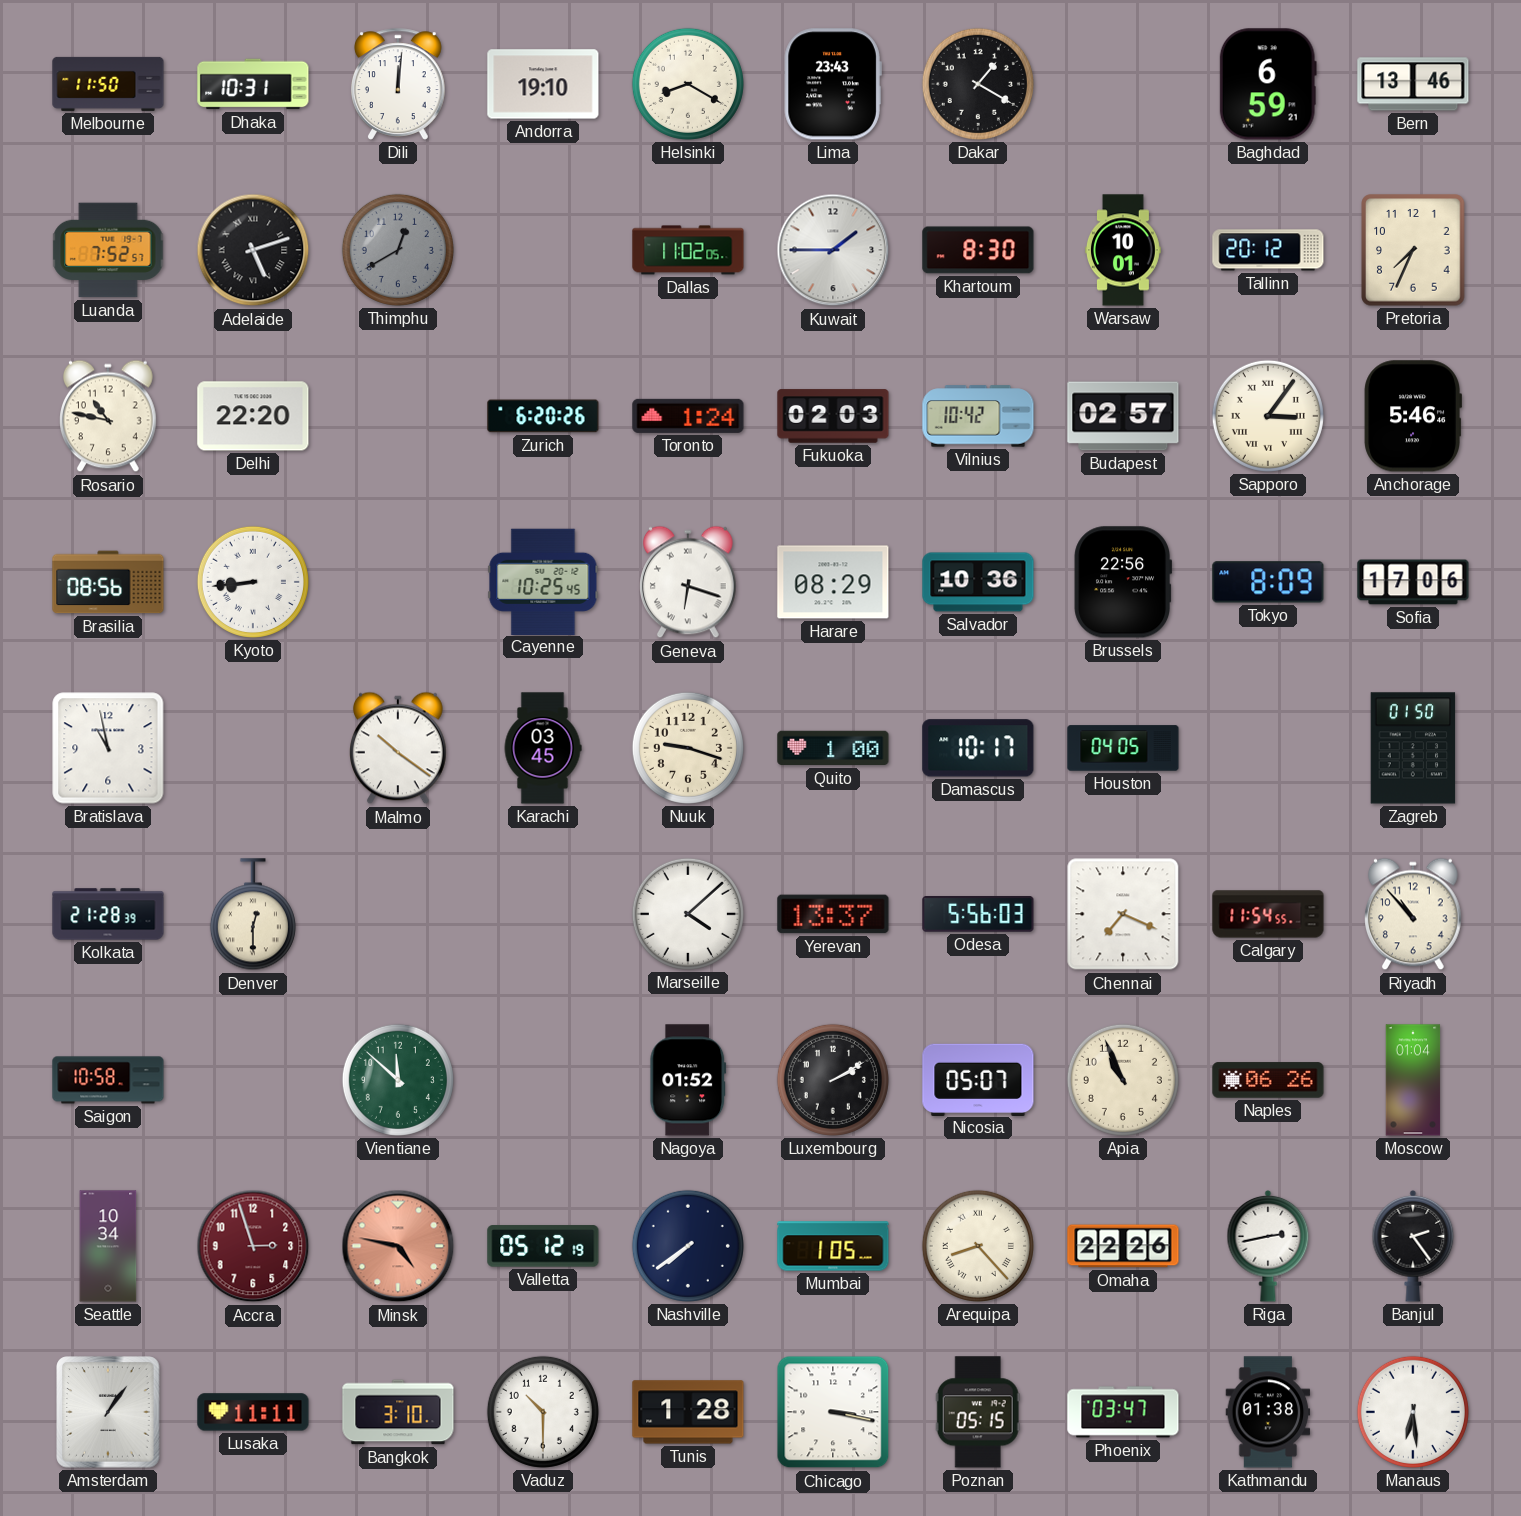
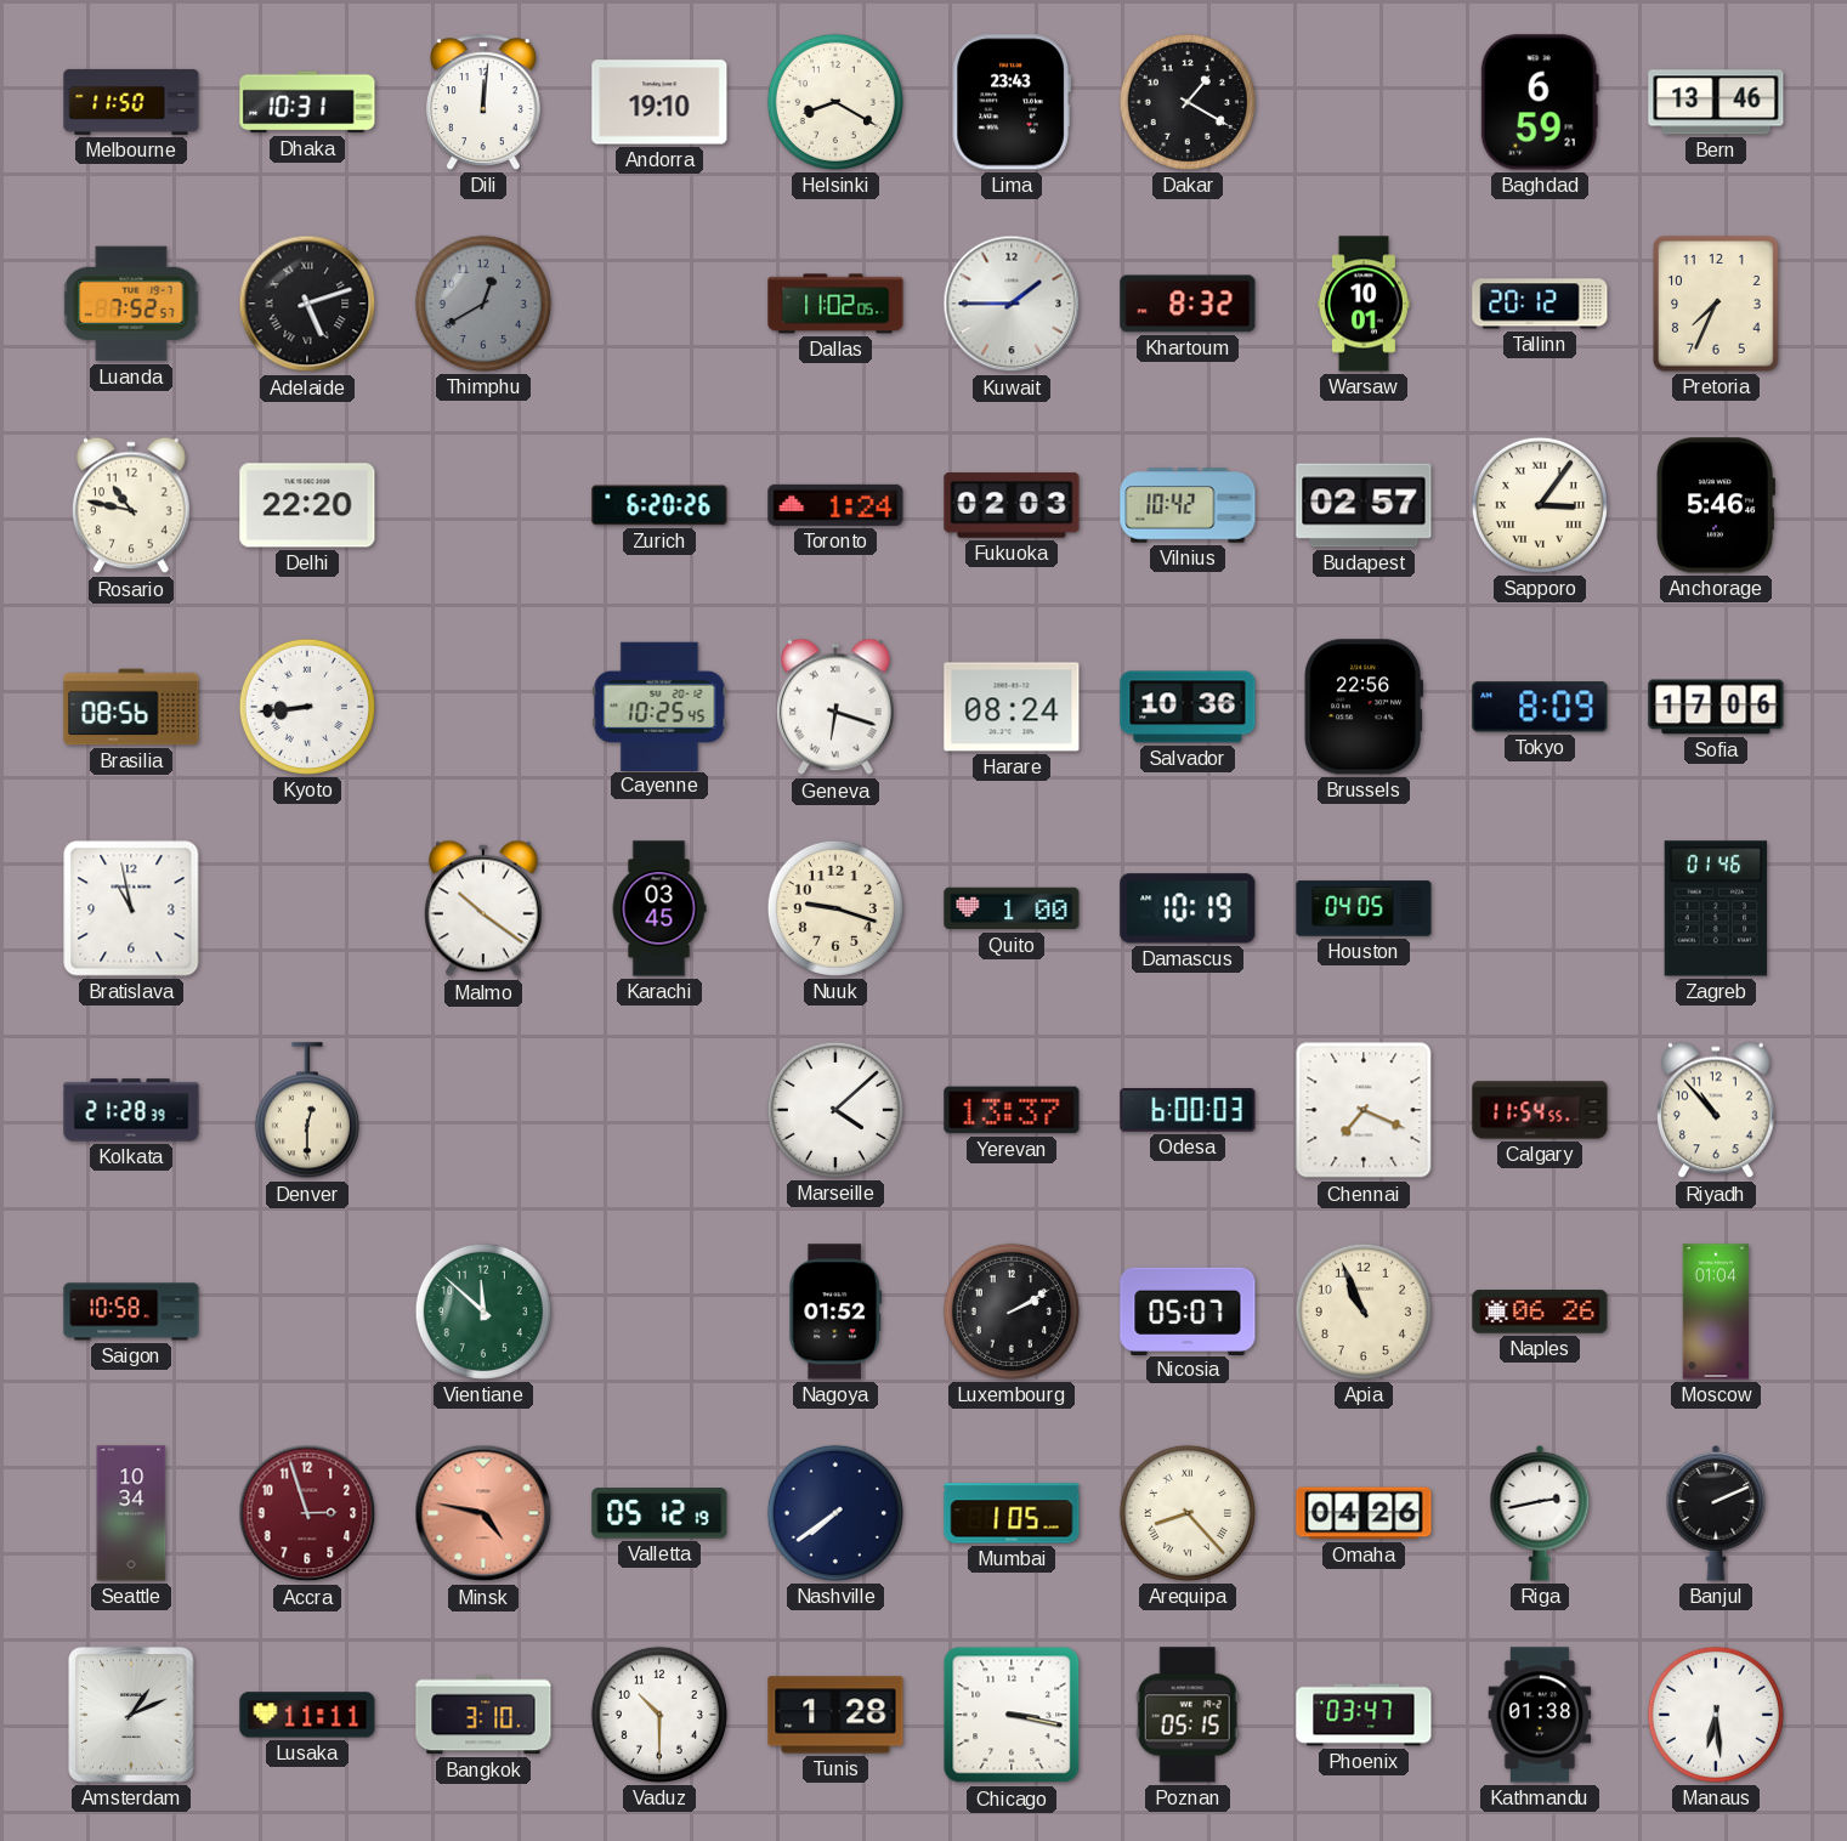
Khartoum: 8:30 -> 8:32
Harare: 08:29 -> 08:24
Damascus: 10:17 -> 10:19
Zagreb: 01:50 -> 01:46
Odesa: 5:56 -> 6:00
Omaha: 22:26 -> 04:26
Banjul: 2:24 -> 2:11
Amsterdam: 1:06 -> 1:11
